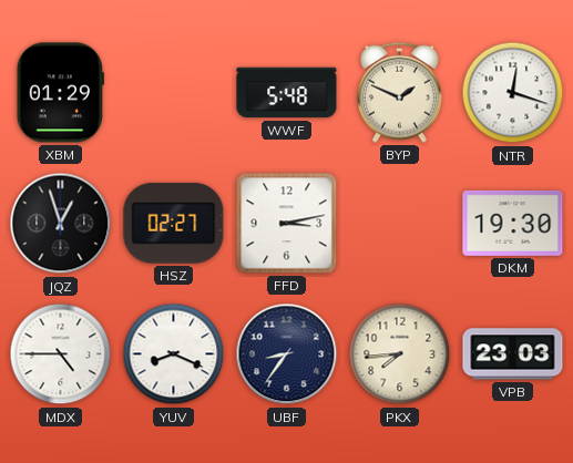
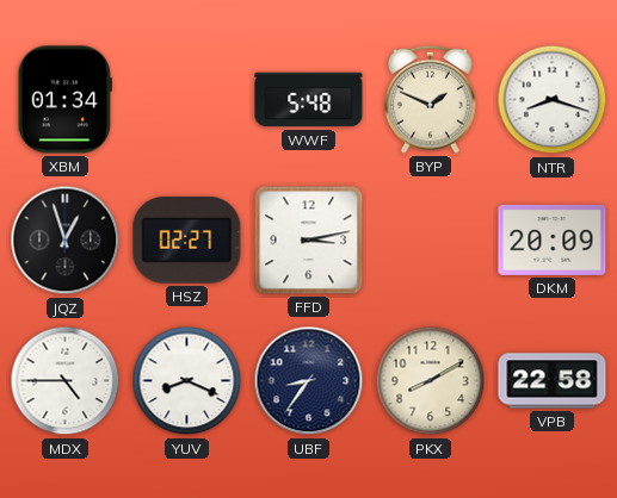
XBM: 01:29 -> 01:34
NTR: 12:18 -> 8:18
DKM: 19:30 -> 20:09
PKX: 7:44 -> 8:10
VPB: 23:03 -> 22:58
